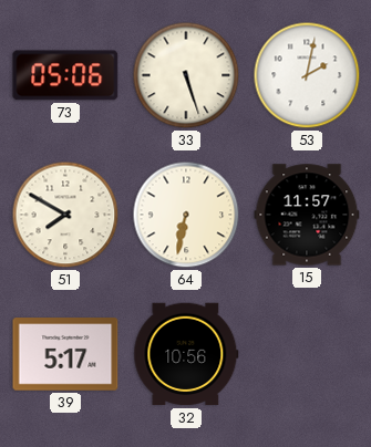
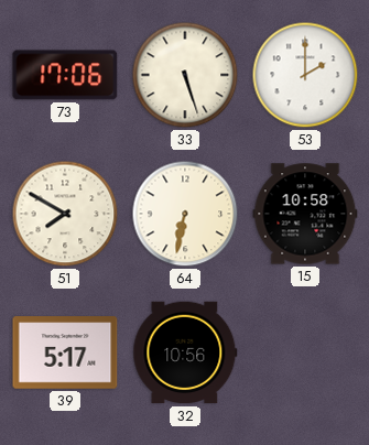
73: 05:06 -> 17:06
53: 2:02 -> 2:00
15: 11:57 -> 10:58
